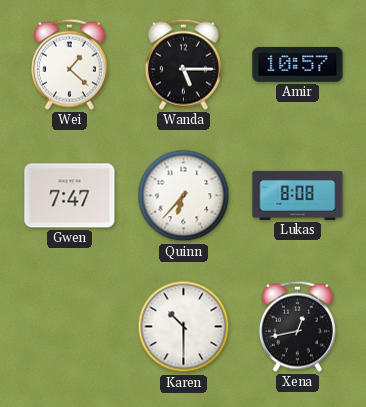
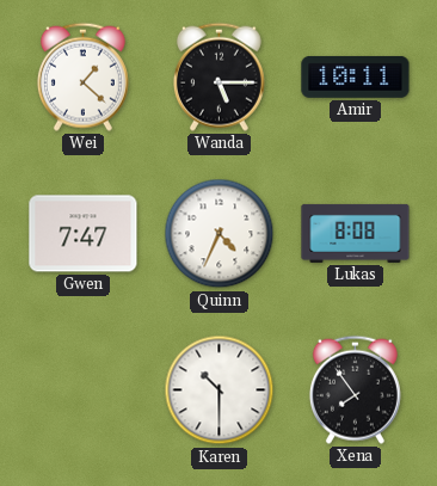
Amir: 10:57 -> 10:11
Quinn: 6:37 -> 4:34
Xena: 12:43 -> 7:54
